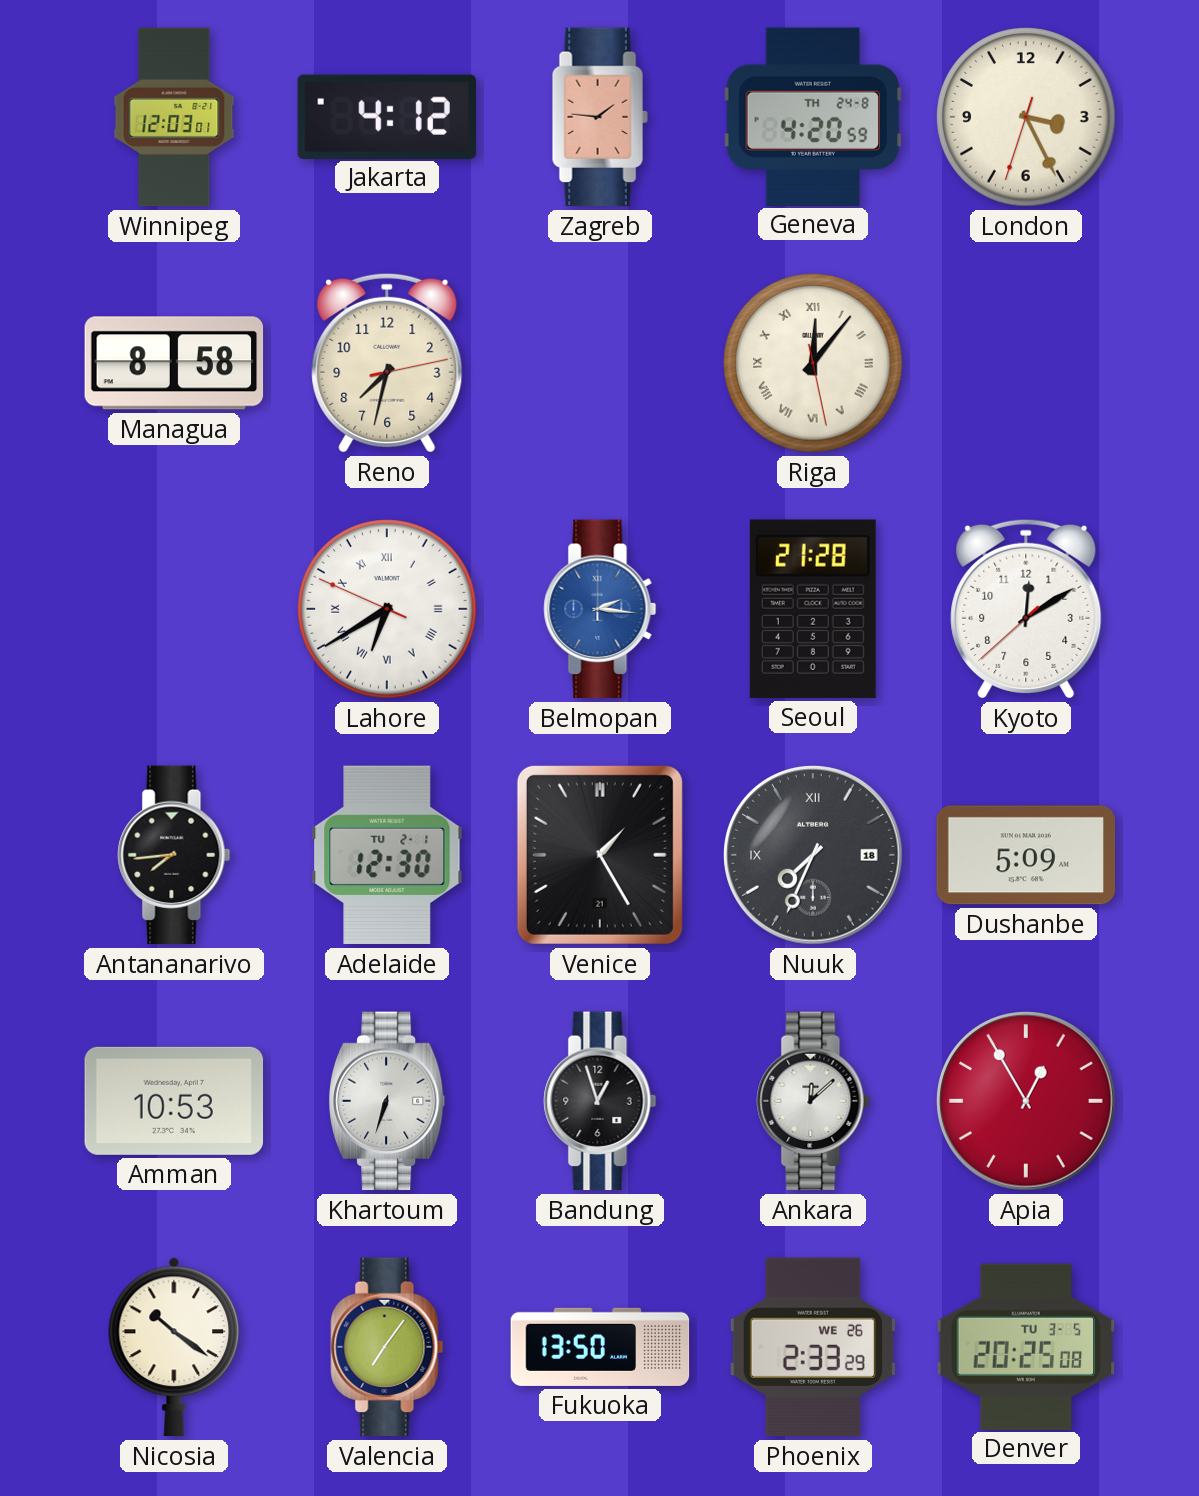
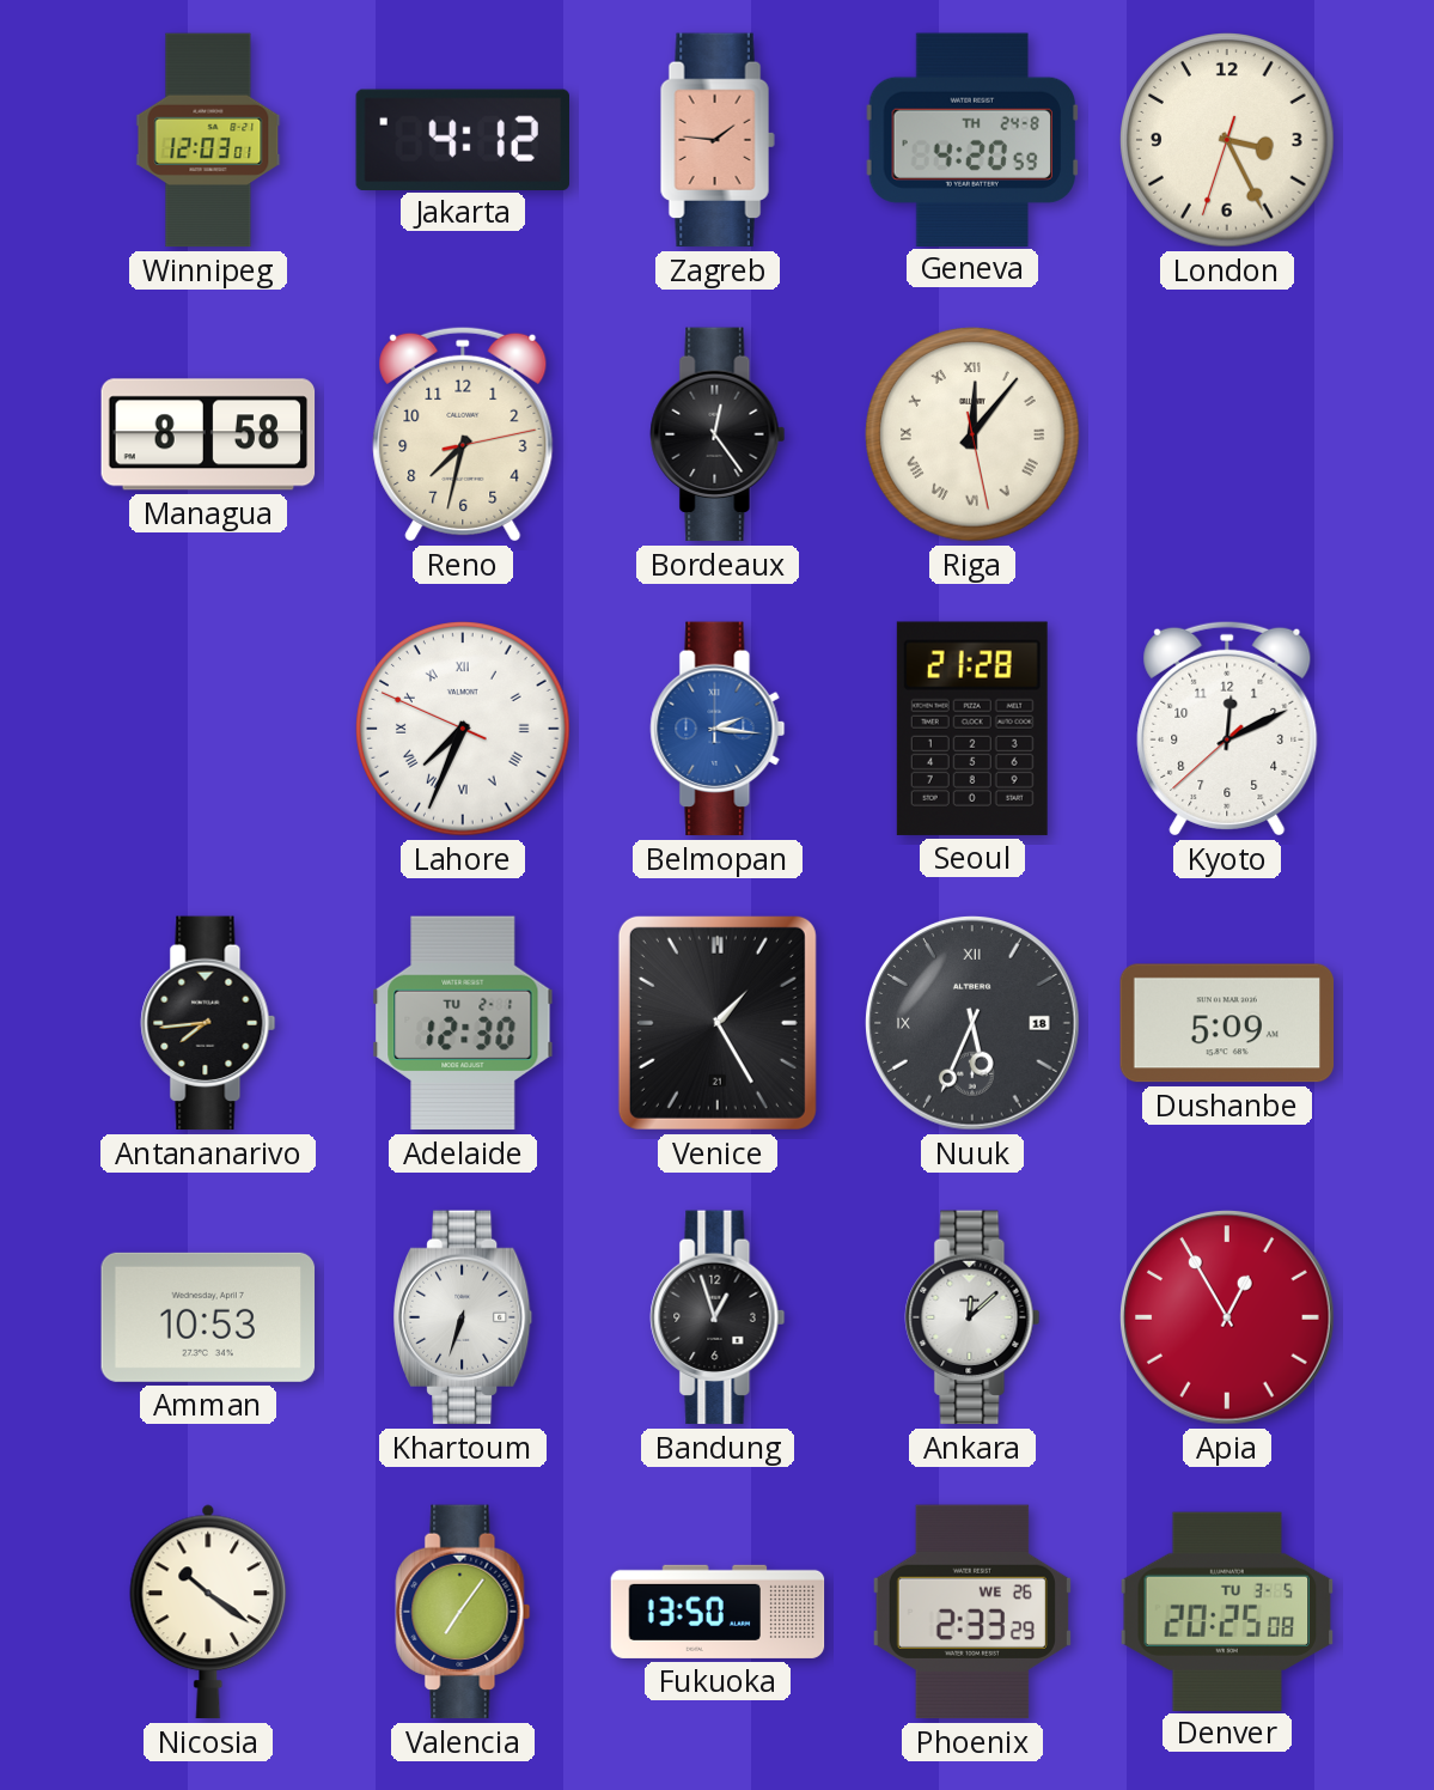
Bordeaux: none -> 12:24
Lahore: 6:39 -> 7:33
Kyoto: 12:09 -> 12:10
Nuuk: 7:34 -> 5:34
